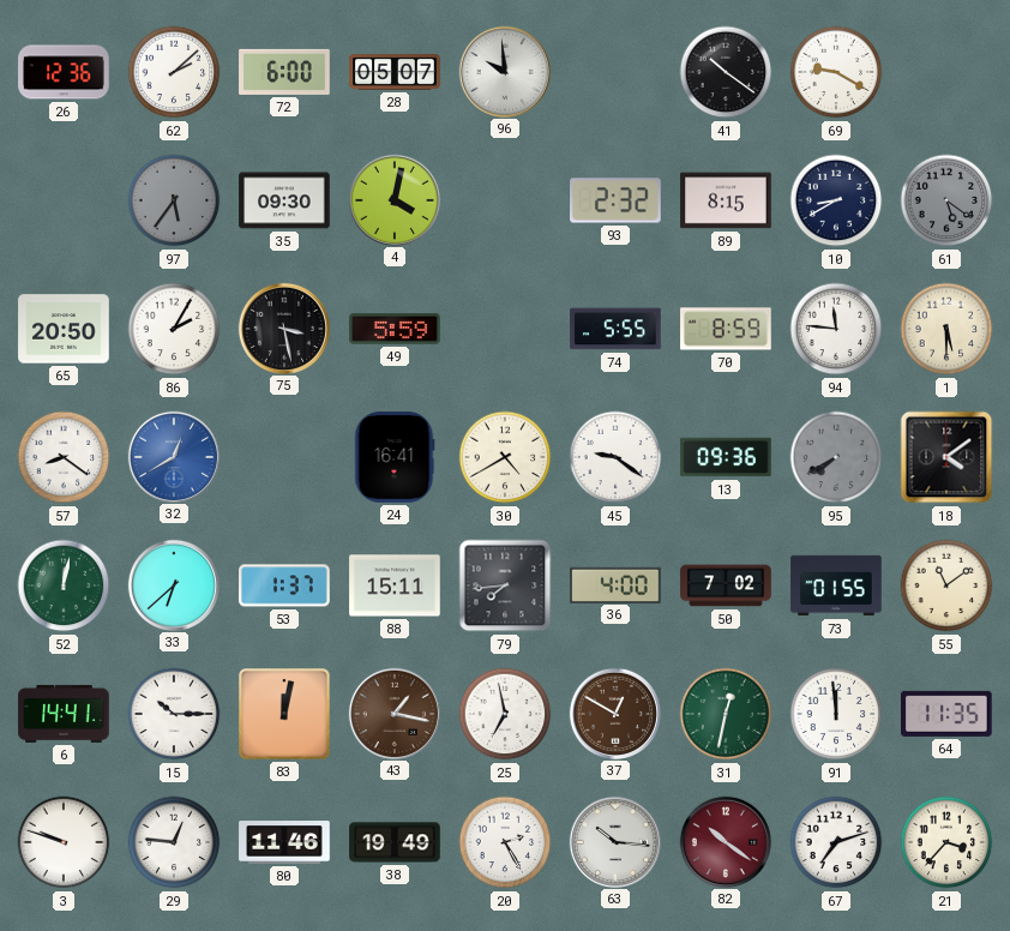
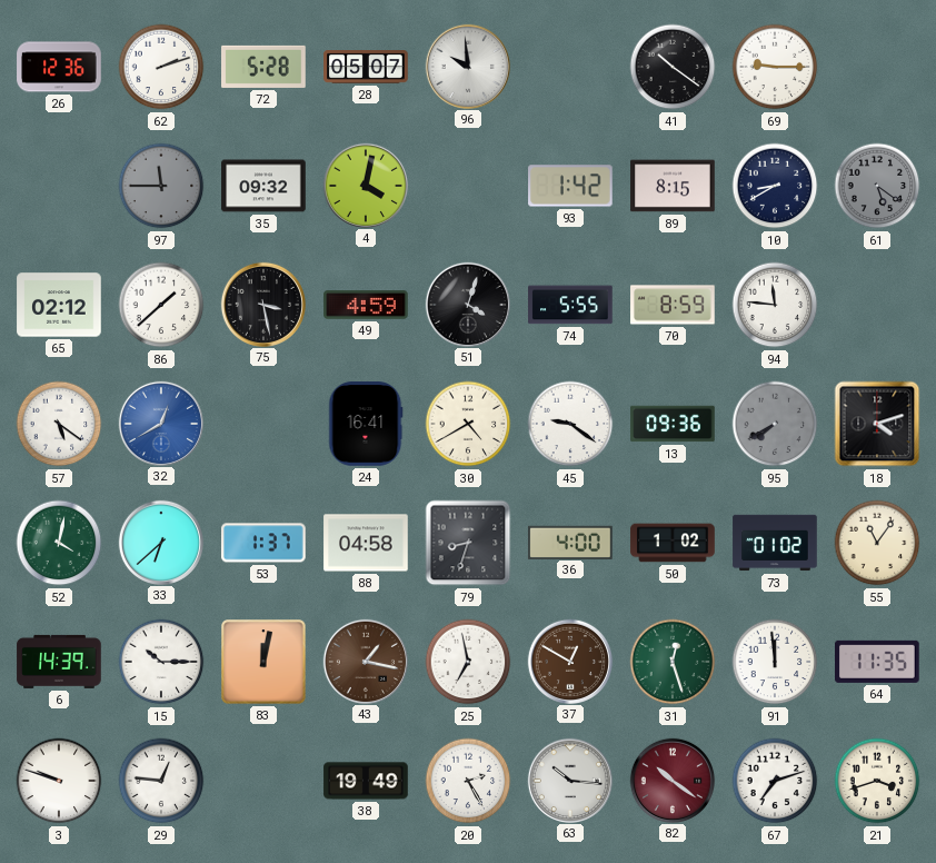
62: 2:08 -> 2:12
72: 6:00 -> 5:28
69: 9:20 -> 9:15
97: 5:36 -> 11:45
35: 09:30 -> 09:32
93: 2:32 -> 1:42
65: 20:50 -> 02:12
86: 2:05 -> 1:38
49: 5:59 -> 4:59
51: none -> 4:03
1: 5:30 -> none
57: 8:21 -> 5:21
18: 4:09 -> 4:12
52: 12:02 -> 4:02
88: 15:11 -> 04:58
79: 7:44 -> 8:33
50: 7:02 -> 1:02
73: 01:55 -> 01:02
55: 11:09 -> 11:06
6: 14:41 -> 14:39
31: 12:32 -> 12:27
80: 11:46 -> none
21: 3:37 -> 3:42
